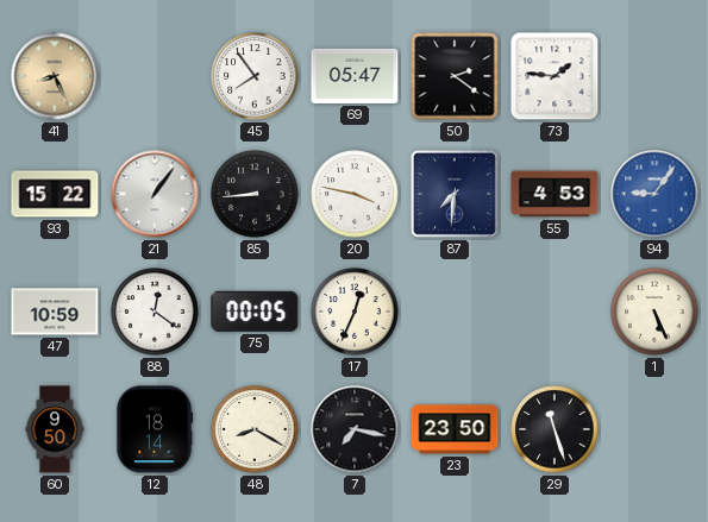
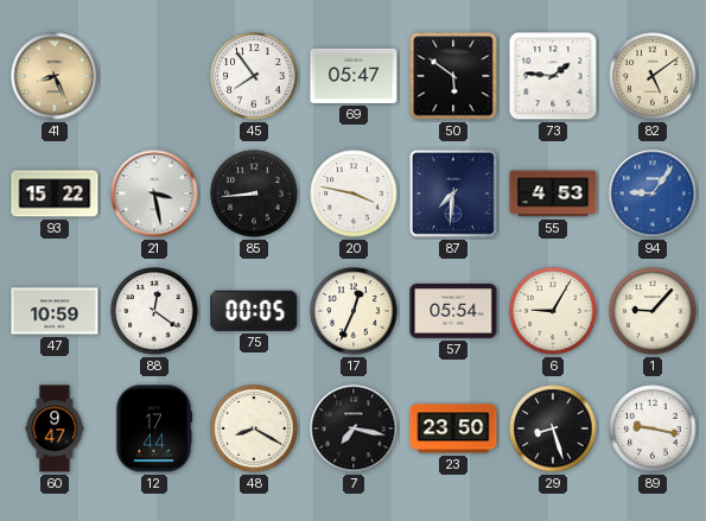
50: 2:21 -> 5:51
82: none -> 5:09
21: 1:06 -> 3:28
57: none -> 05:54
6: none -> 9:05
1: 5:26 -> 9:07
60: 9:50 -> 9:47
12: 18:14 -> 17:44
29: 11:27 -> 8:27
89: none -> 9:17
